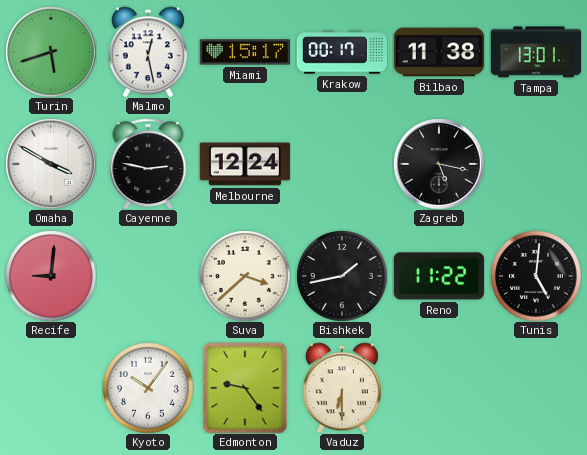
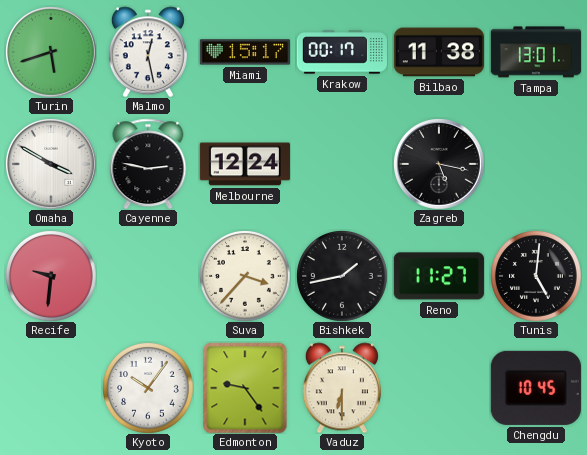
Recife: 9:01 -> 9:31
Suva: 3:38 -> 3:37
Reno: 11:22 -> 11:27
Chengdu: none -> 10:45
